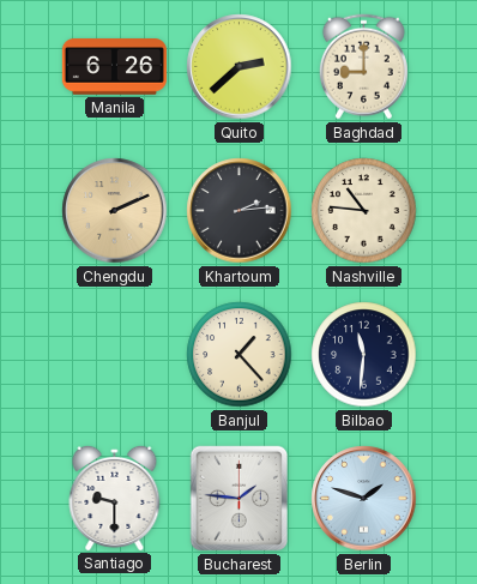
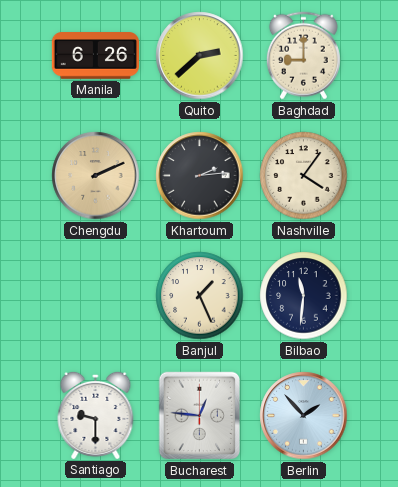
Nashville: 10:46 -> 4:06
Banjul: 1:23 -> 1:26
Bucharest: 1:46 -> 12:46
Berlin: 1:48 -> 1:53
